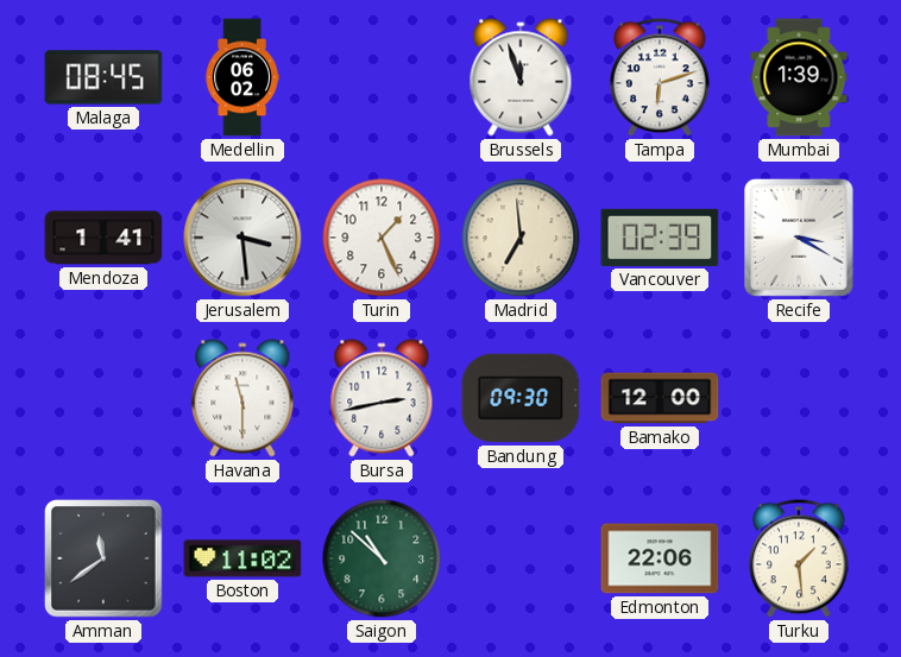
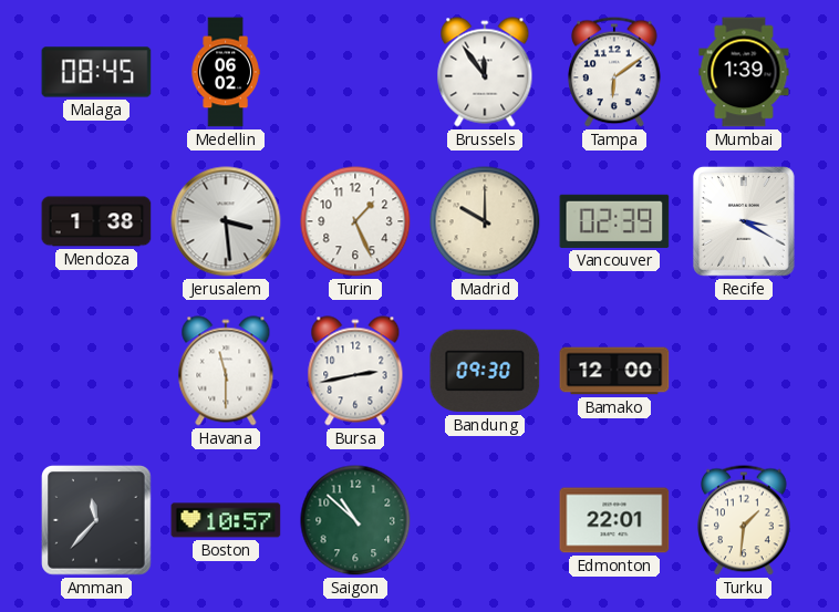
Brussels: 11:57 -> 11:54
Tampa: 6:12 -> 6:09
Mendoza: 1:41 -> 1:38
Madrid: 6:59 -> 10:00
Amman: 11:39 -> 11:37
Boston: 11:02 -> 10:57
Edmonton: 22:06 -> 22:01
Turku: 1:29 -> 1:31
